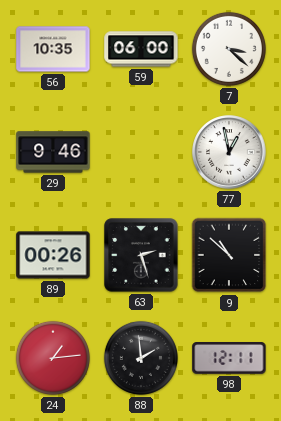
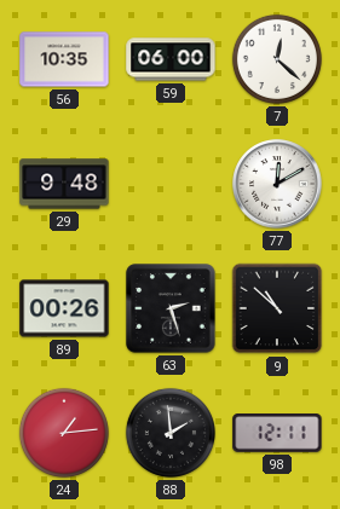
7: 3:22 -> 12:22
29: 9:46 -> 9:48
77: 12:58 -> 12:10
